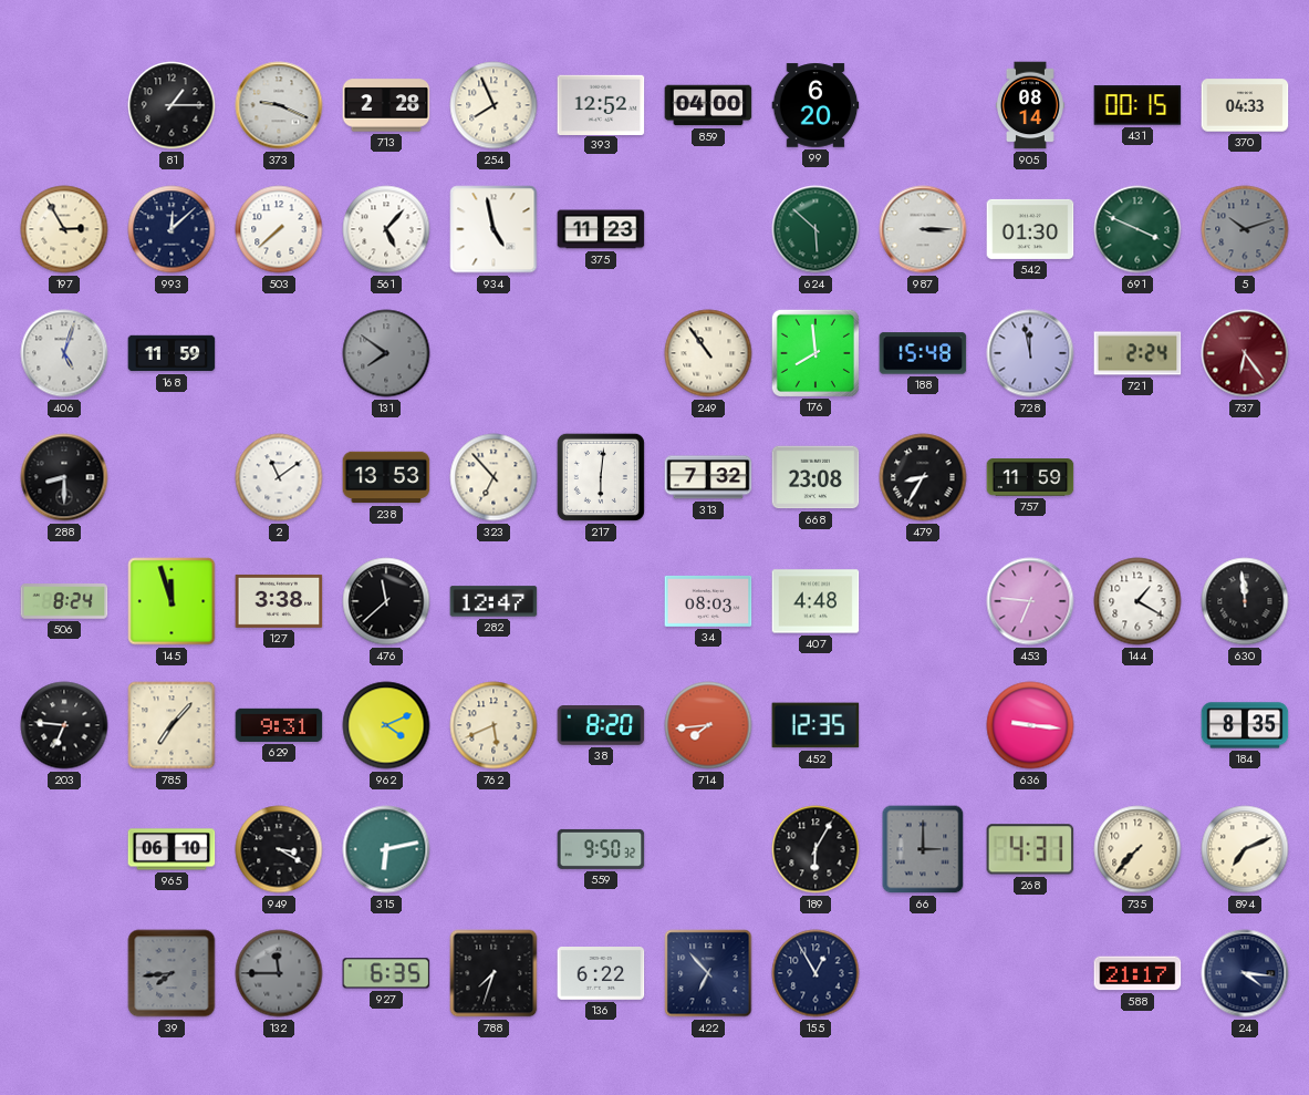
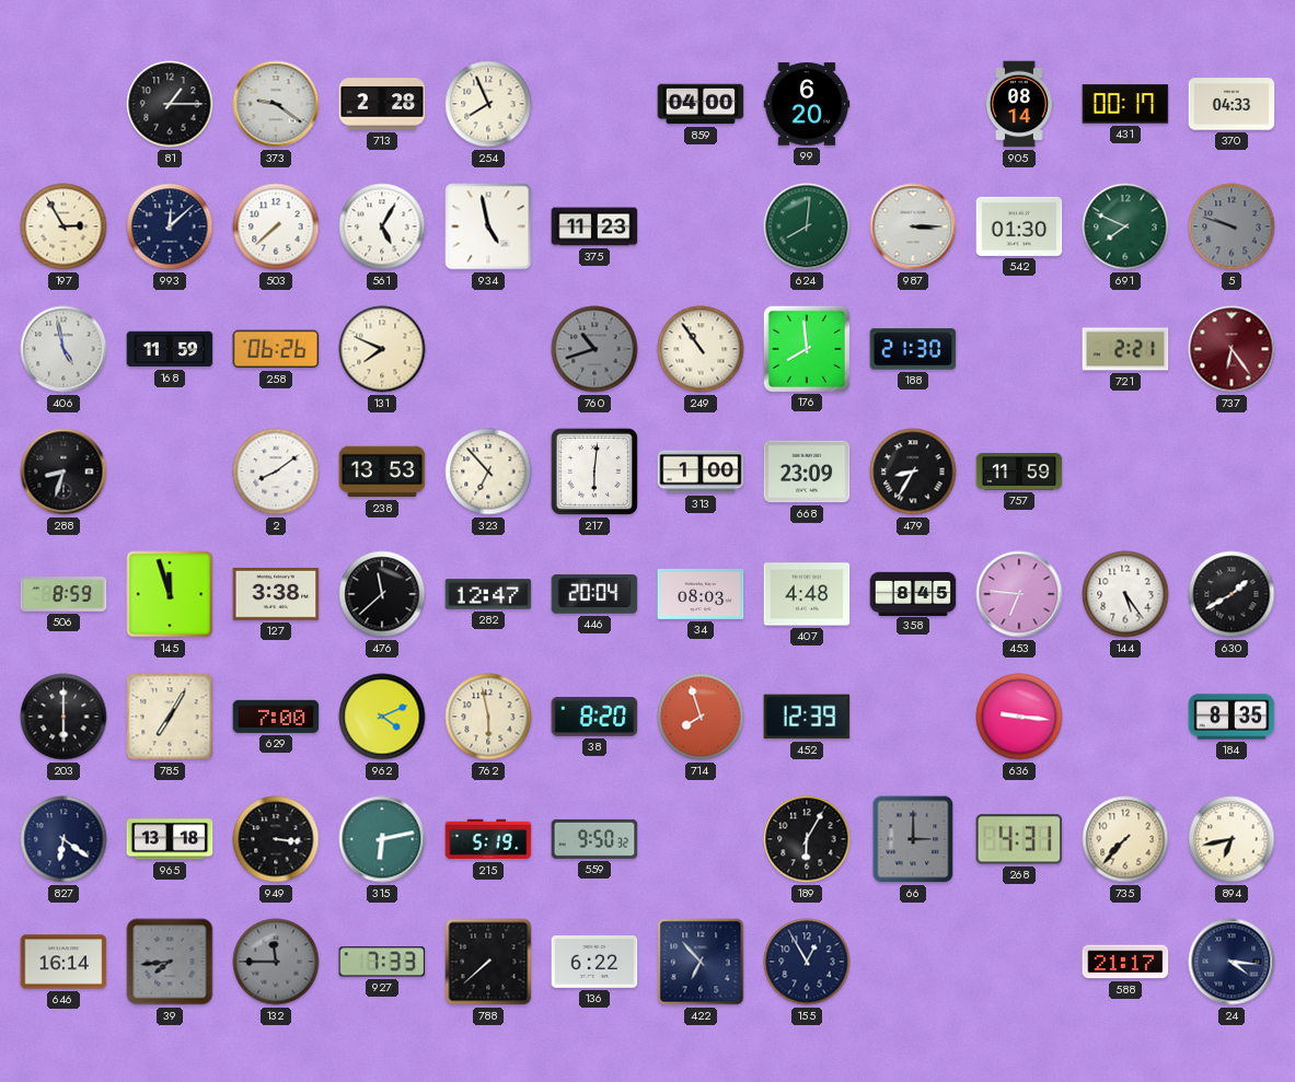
373: 9:19 -> 9:21
393: 12:52 -> none
431: 00:15 -> 00:17
561: 5:07 -> 5:05
624: 5:52 -> 8:01
691: 3:49 -> 7:49
5: 10:12 -> 9:48
406: 5:03 -> 4:58
258: none -> 06:26
131: 7:51 -> 7:49
131 dial: grey -> cream
760: none -> 10:42
188: 15:48 -> 21:30
728: 11:58 -> none
721: 2:24 -> 2:21
288: 8:30 -> 8:33
2: 11:09 -> 8:09
313: 7:32 -> 1:00
668: 23:08 -> 23:09
506: 8:24 -> 8:59
446: none -> 20:04
358: none -> 8:45
144: 1:20 -> 5:24
630: 11:59 -> 1:40
203: 6:46 -> 6:00
785: 7:07 -> 7:05
629: 9:31 -> 7:00
762: 5:41 -> 5:58
714: 7:44 -> 7:57
452: 12:35 -> 12:39
827: none -> 6:21
965: 06:10 -> 13:18
949: 3:20 -> 3:16
215: none -> 5:19
894: 7:11 -> 6:43
646: none -> 16:14
927: 6:35 -> 7:33
788: 7:33 -> 7:38
